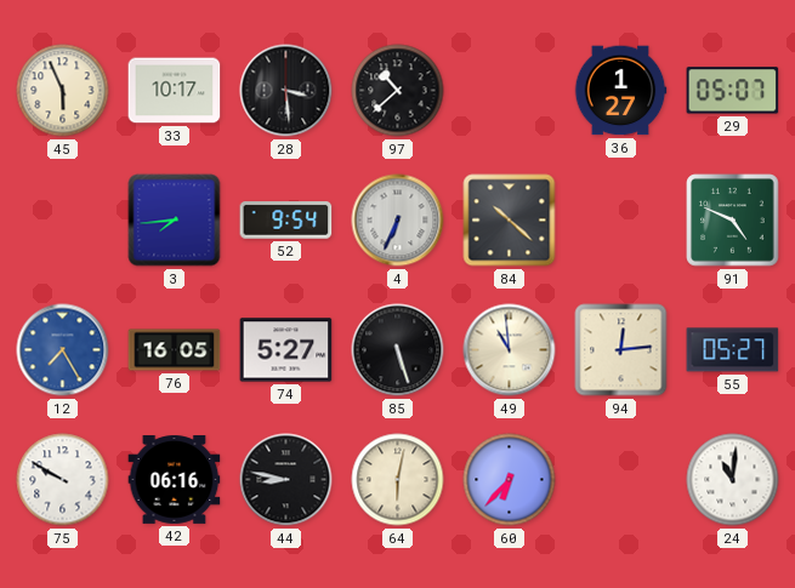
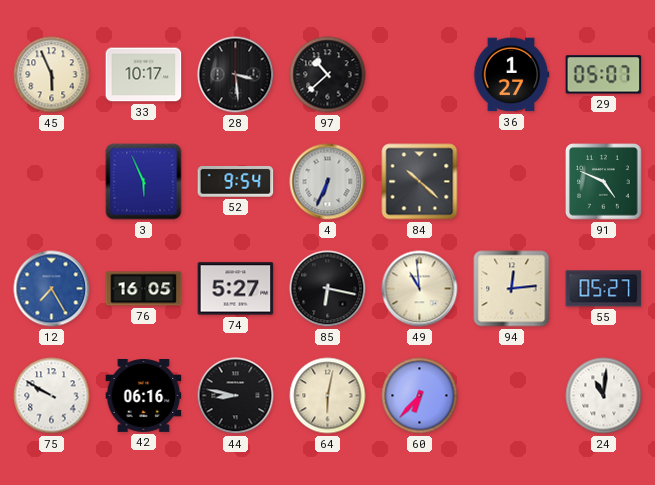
3: 7:44 -> 5:56
85: 5:27 -> 6:17
